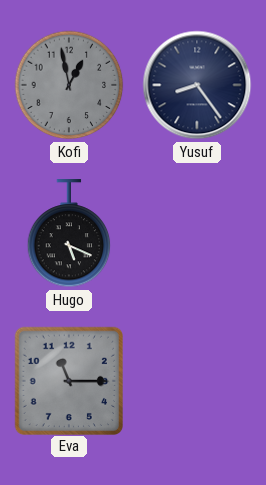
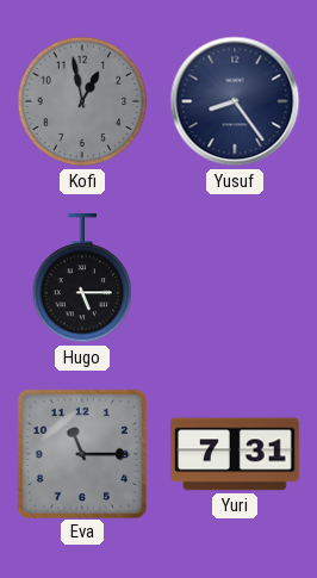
Hugo: 5:19 -> 5:15
Yuri: none -> 7:31
